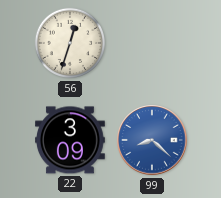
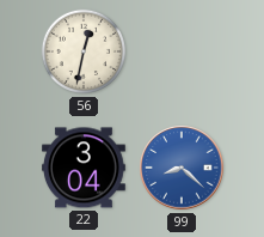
56: 12:33 -> 12:32
22: 3:09 -> 3:04
